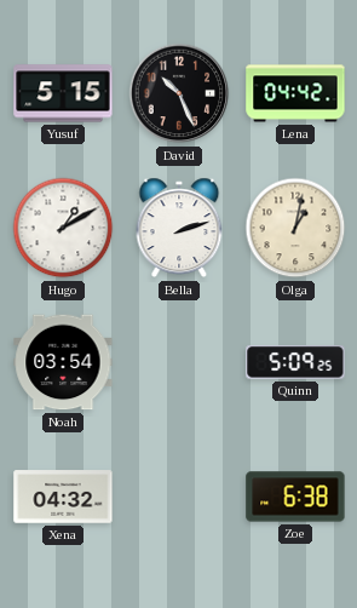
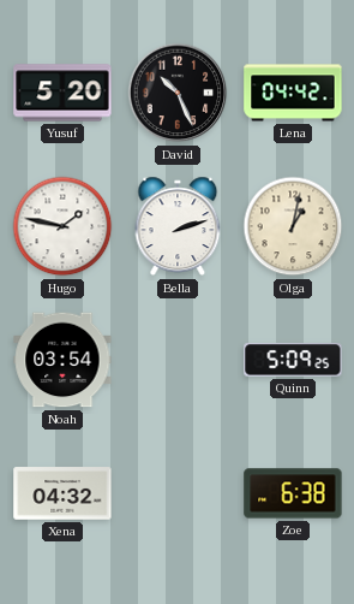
Yusuf: 5:15 -> 5:20
Hugo: 1:10 -> 1:47
